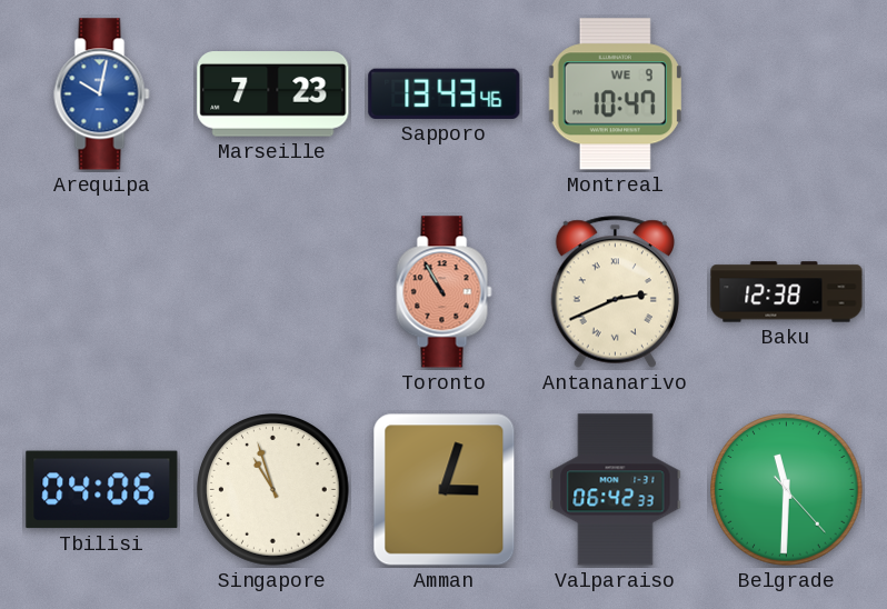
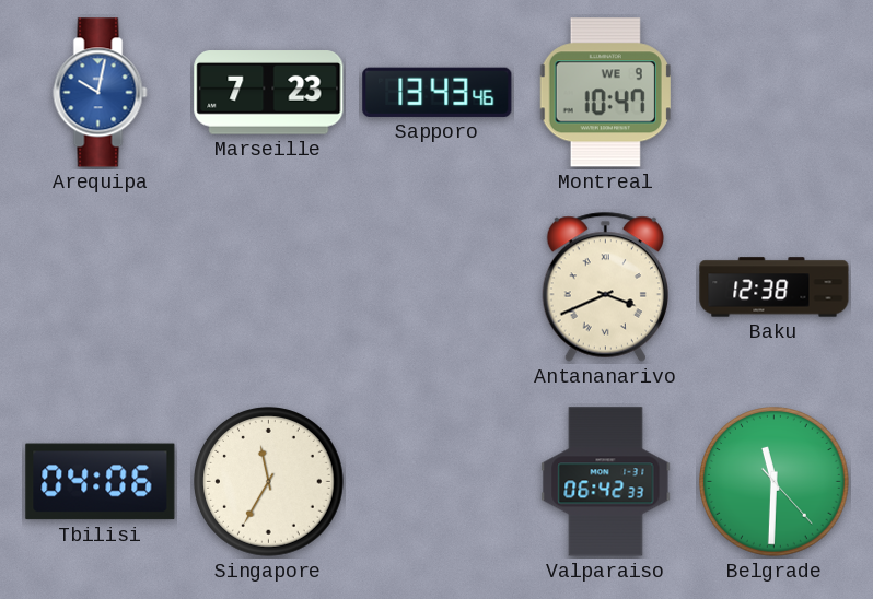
Toronto: 10:55 -> none
Antananarivo: 2:41 -> 3:41
Singapore: 10:57 -> 11:35
Amman: 3:03 -> none
